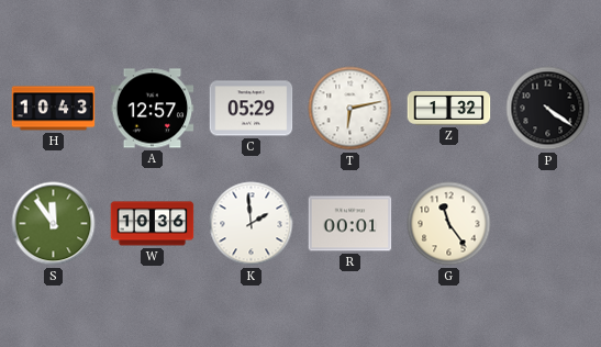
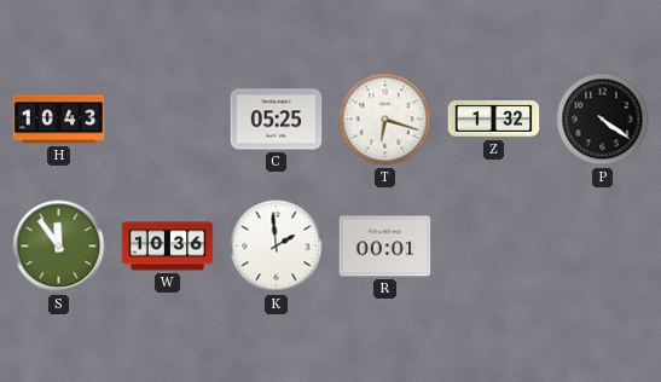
A: 12:57 -> none
C: 05:29 -> 05:25
T: 6:13 -> 6:18
G: 11:24 -> none
